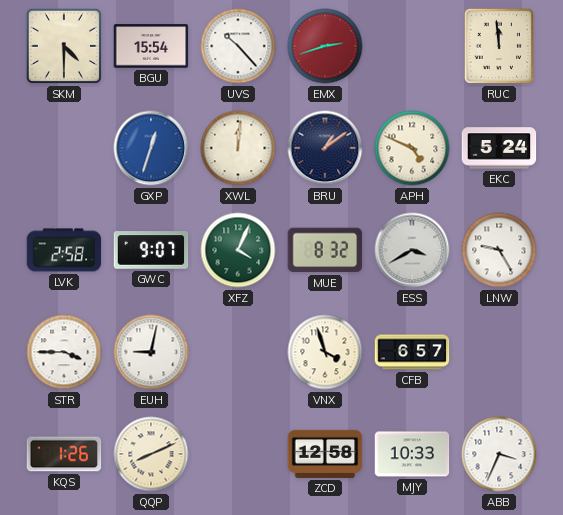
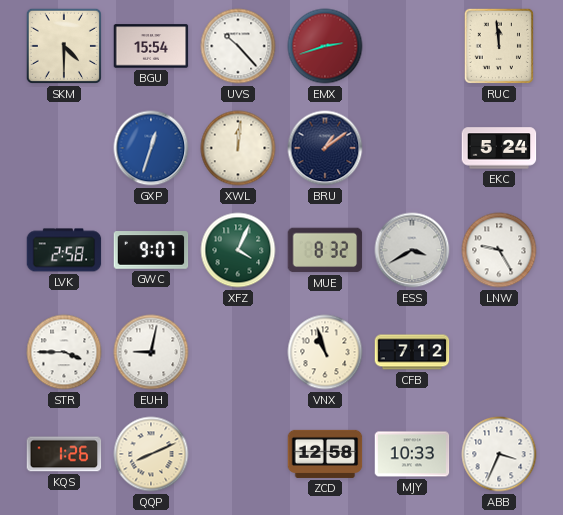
APH: 4:49 -> none
VNX: 3:57 -> 10:57
CFB: 6:57 -> 7:12
